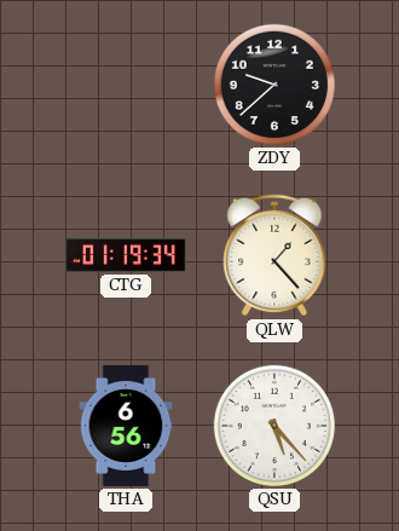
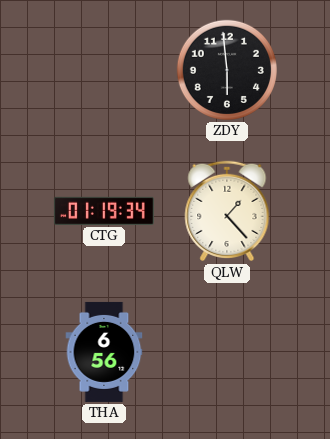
ZDY: 9:38 -> 5:59
QSU: 5:23 -> none
